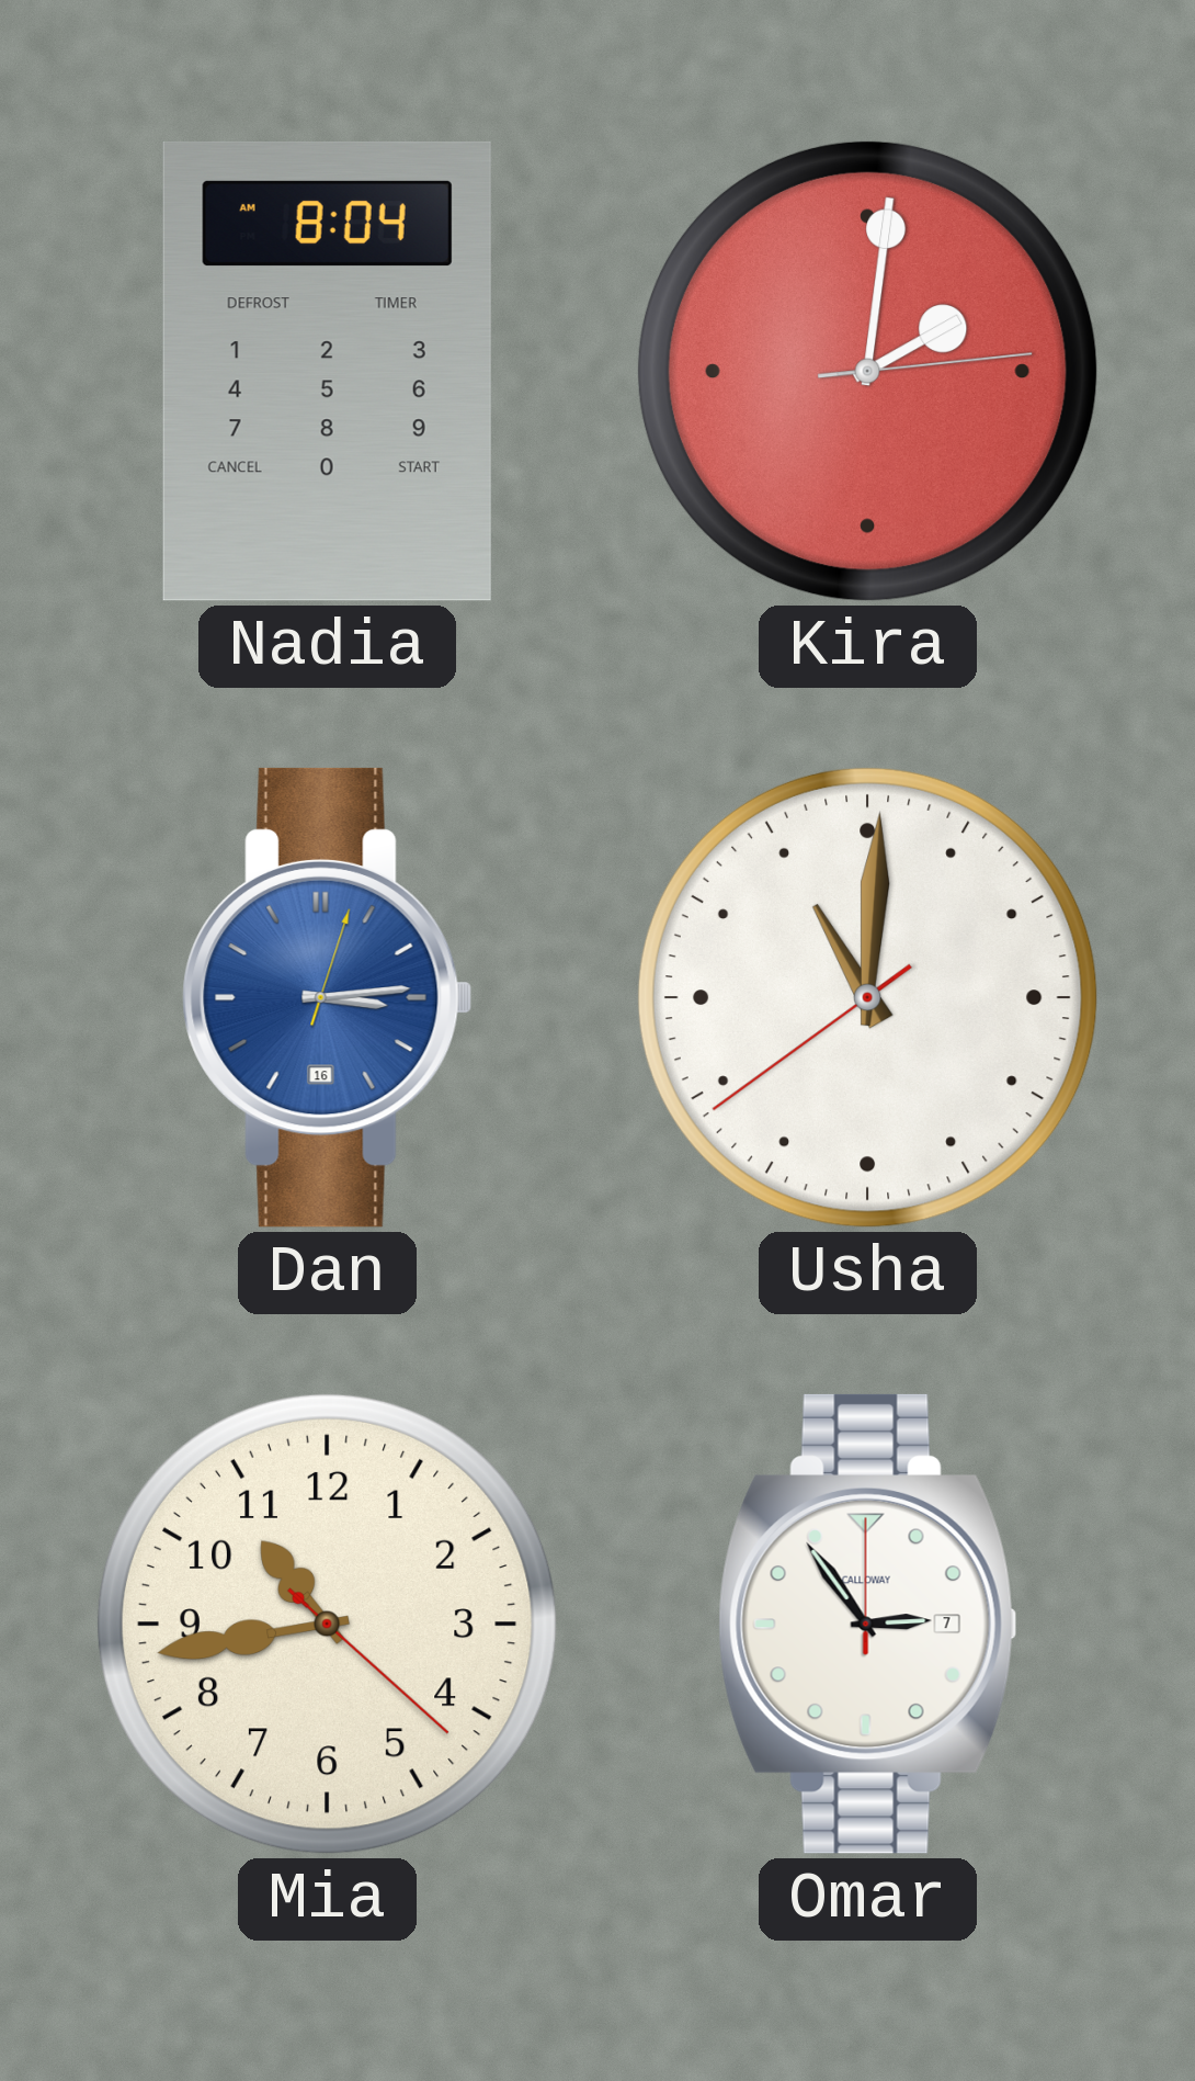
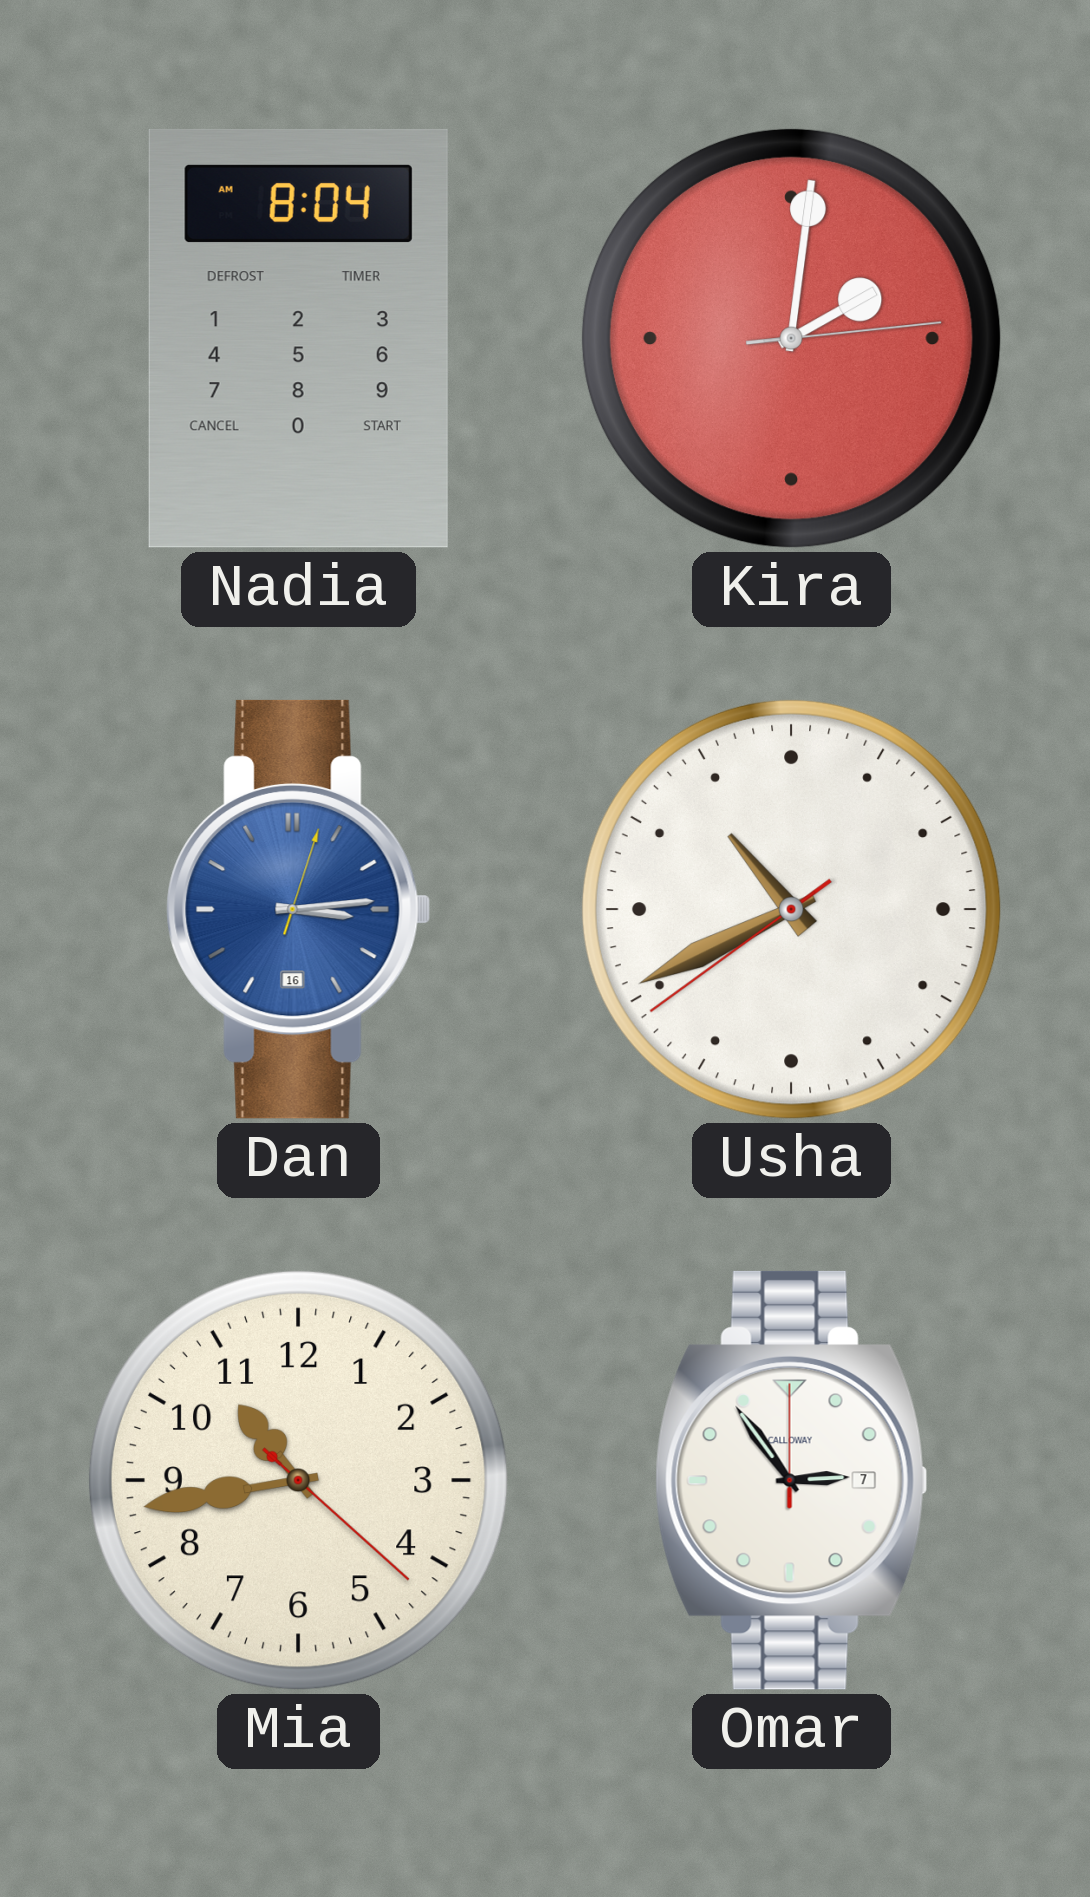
Usha: 11:00 -> 10:40
